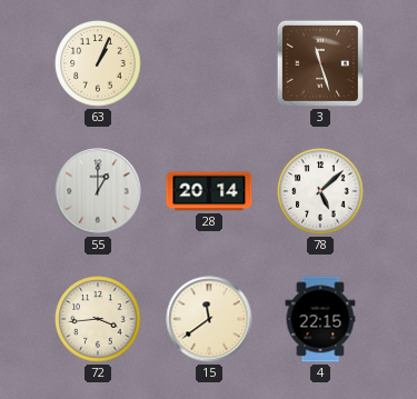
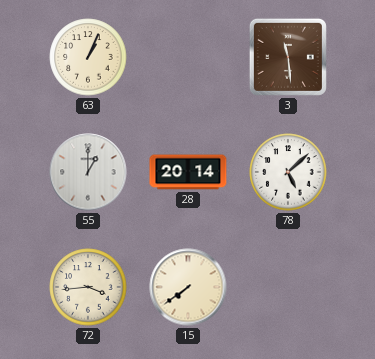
3: 11:27 -> 11:29
15: 11:39 -> 7:39
4: 22:15 -> none
